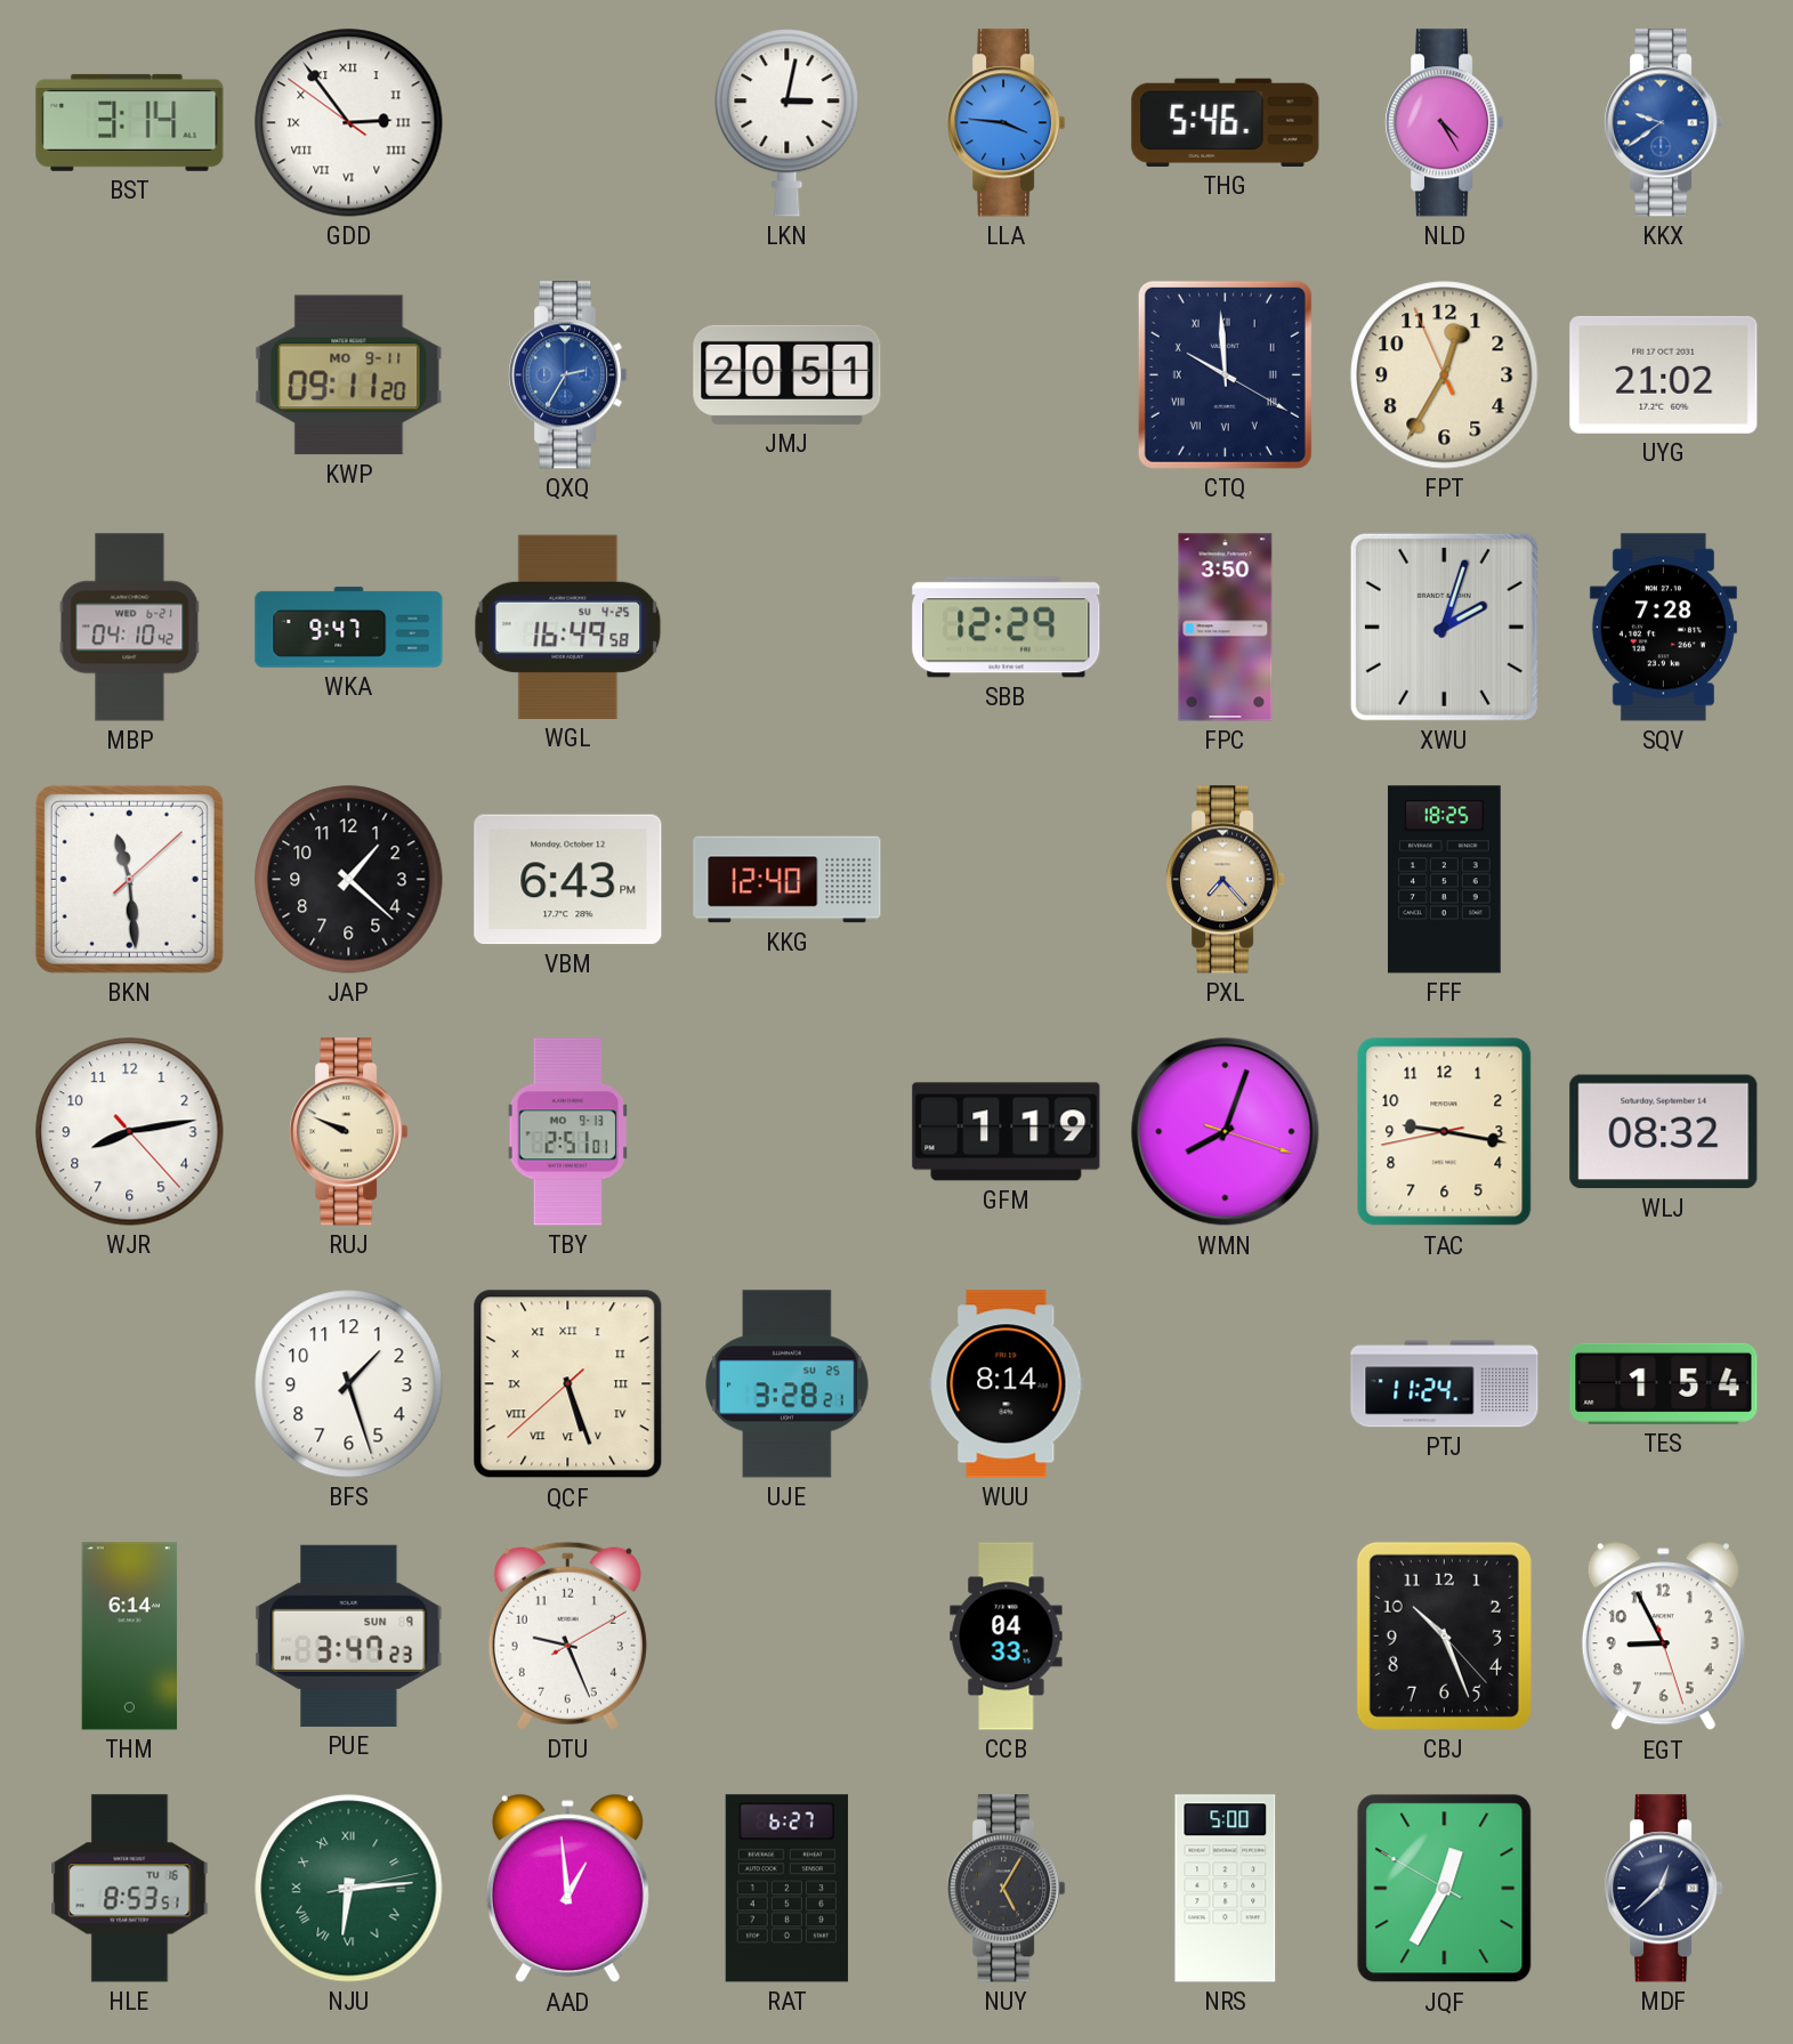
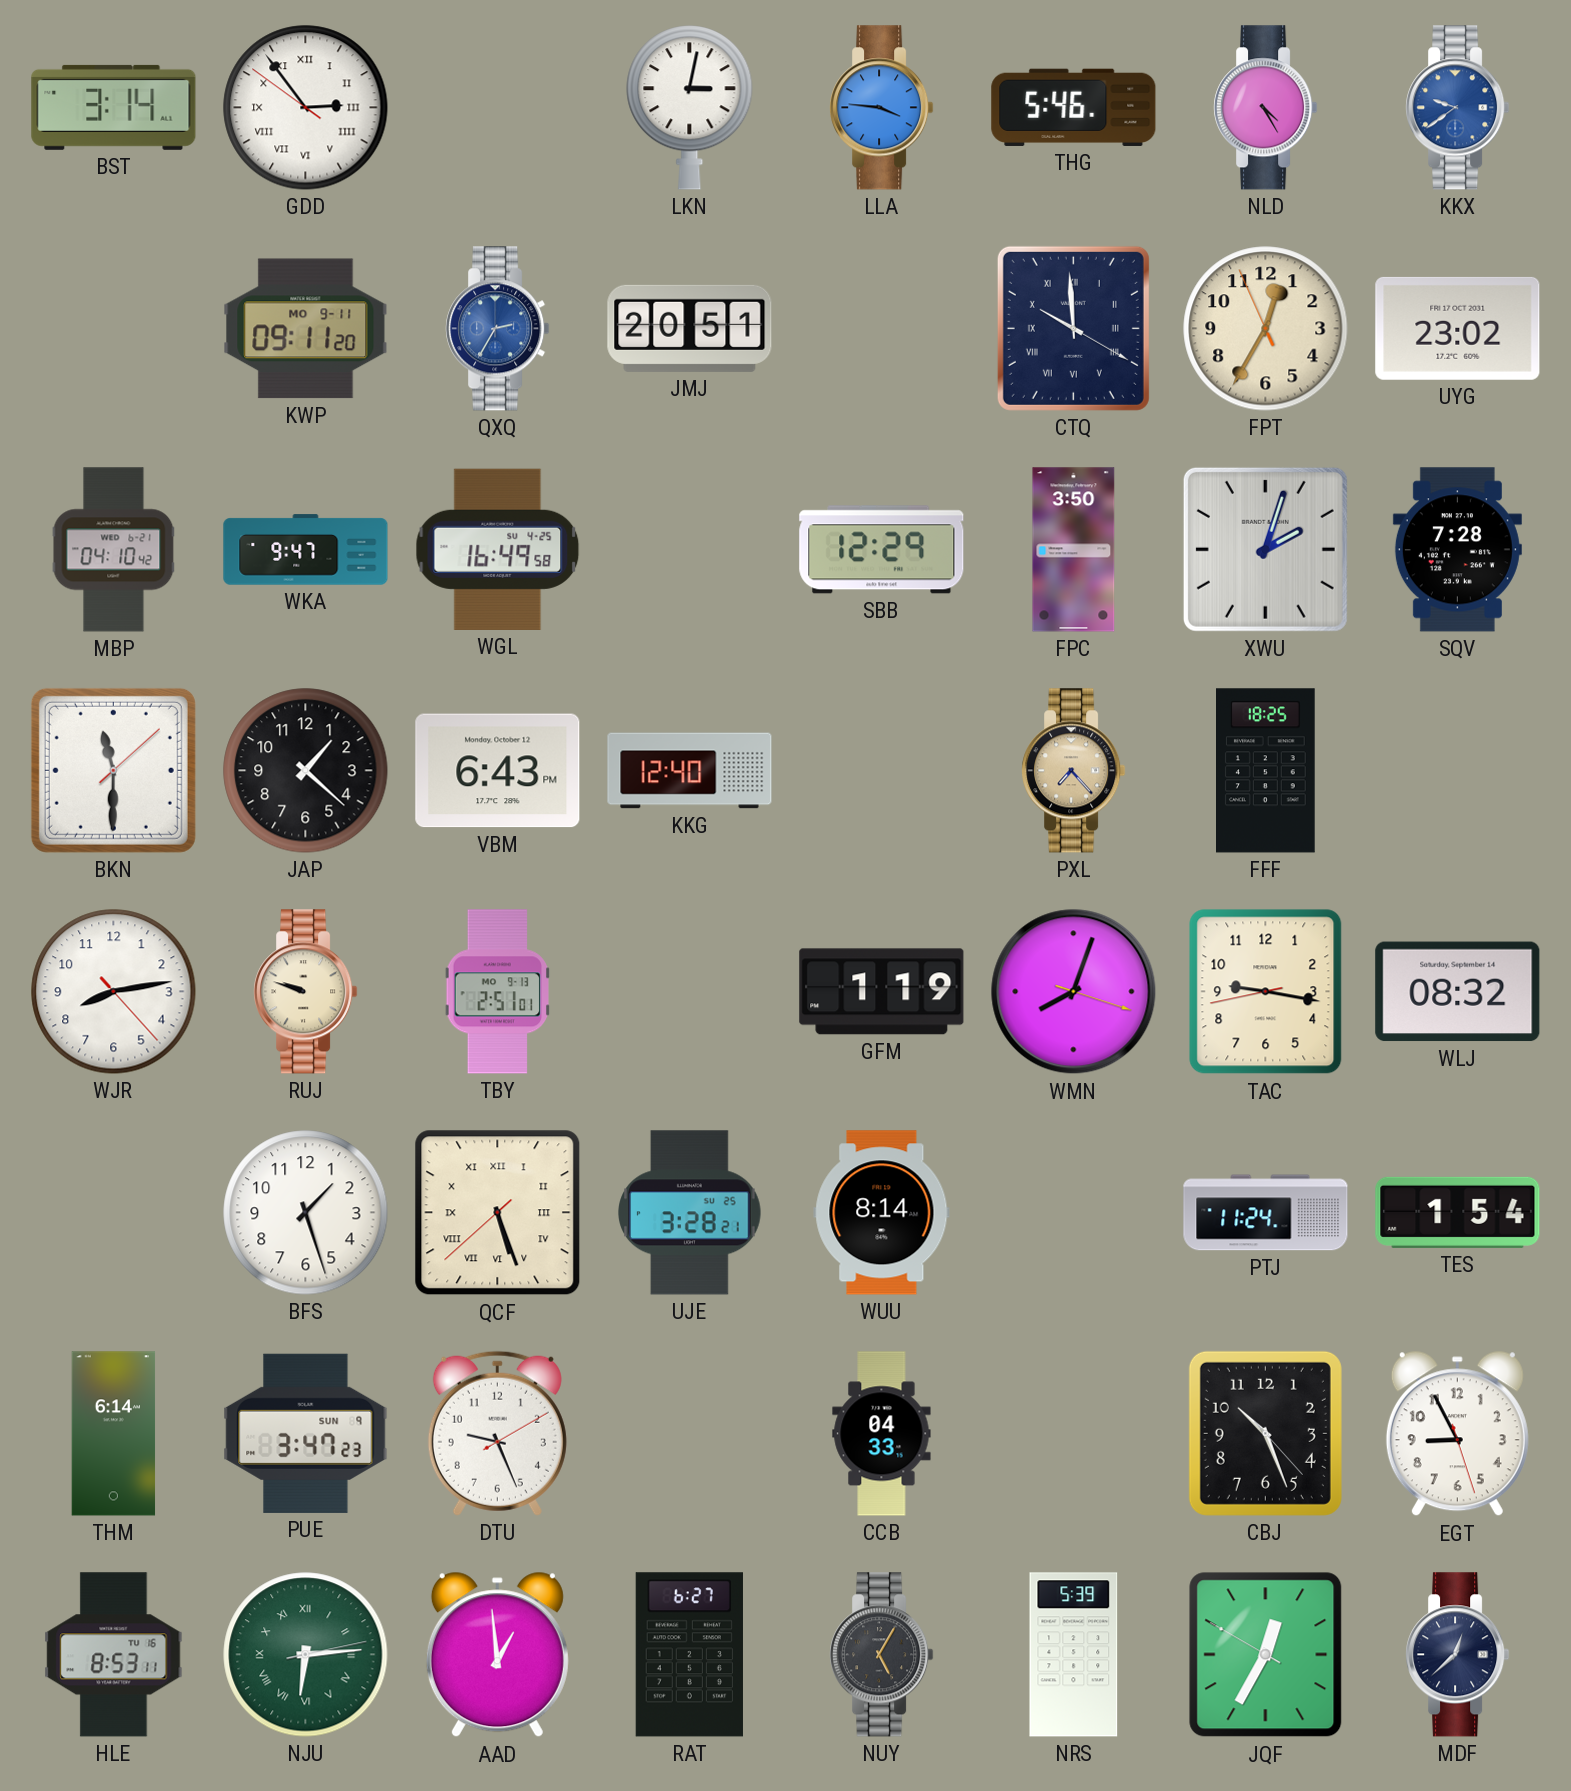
UYG: 21:02 -> 23:02
BKN: 11:29 -> 11:30
RUJ: 9:49 -> 9:48
HLE: 8:53:51 -> 8:53:11
NRS: 5:00 -> 5:39
